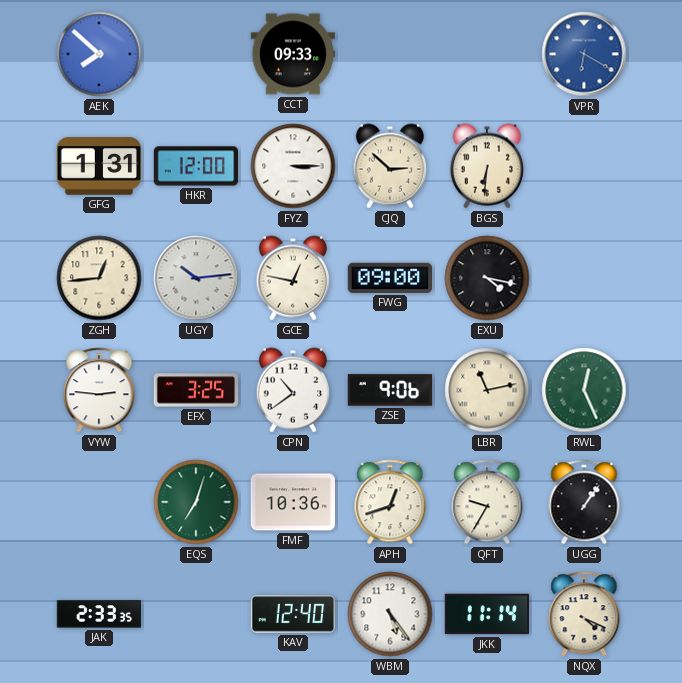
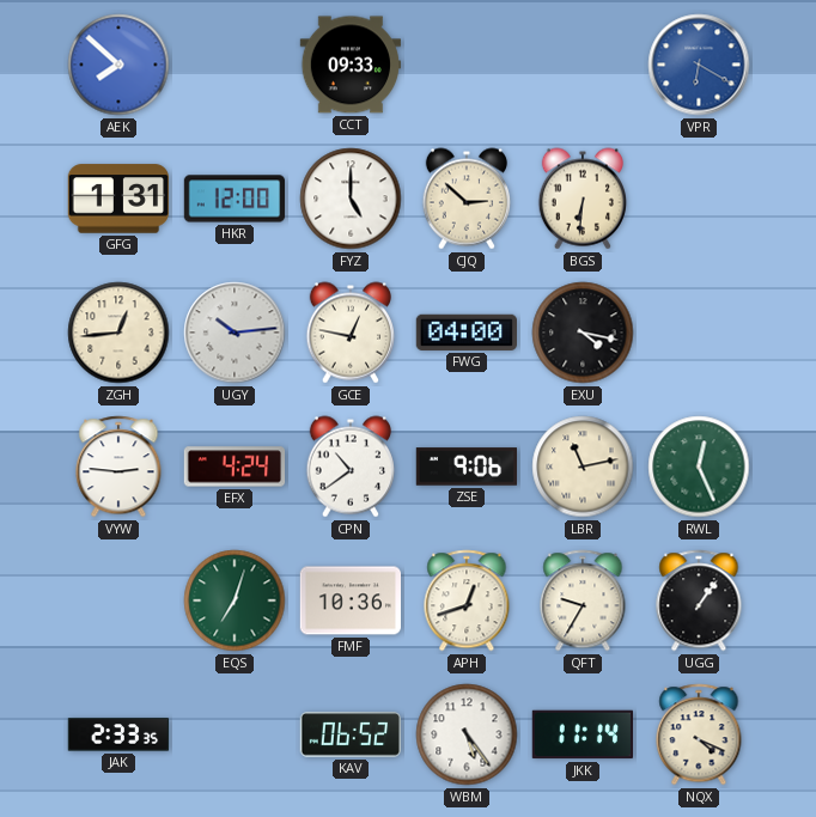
FYZ: 3:15 -> 5:00
FWG: 09:00 -> 04:00
EFX: 3:25 -> 4:24
KAV: 12:40 -> 06:52
